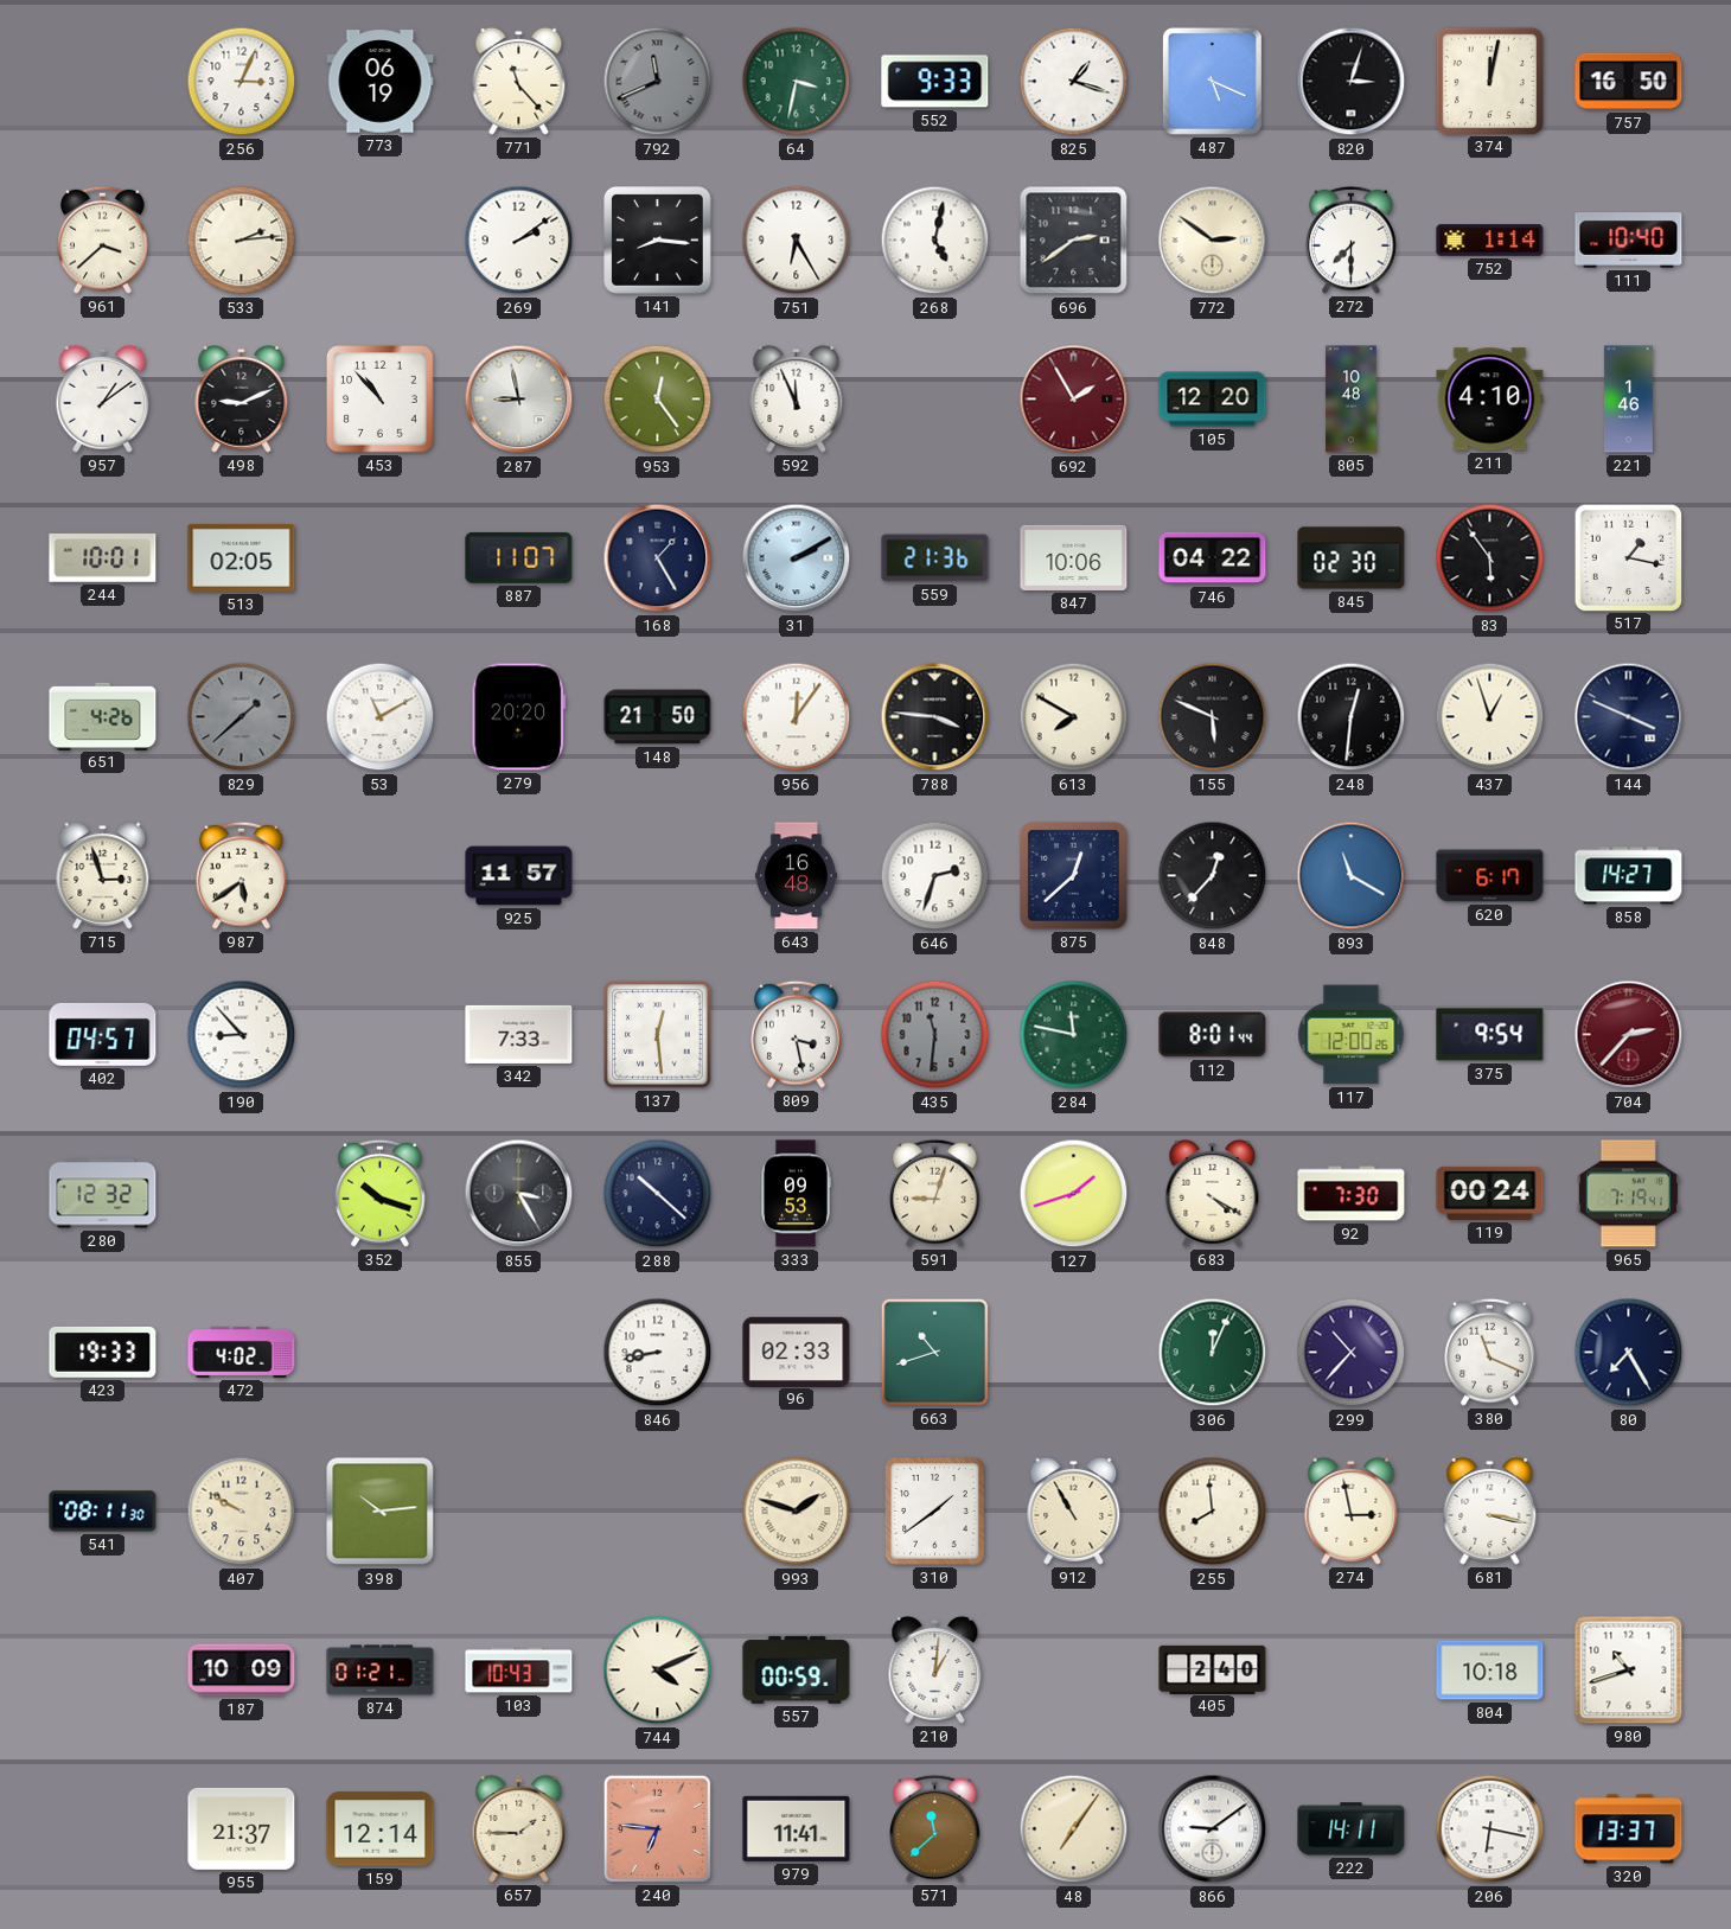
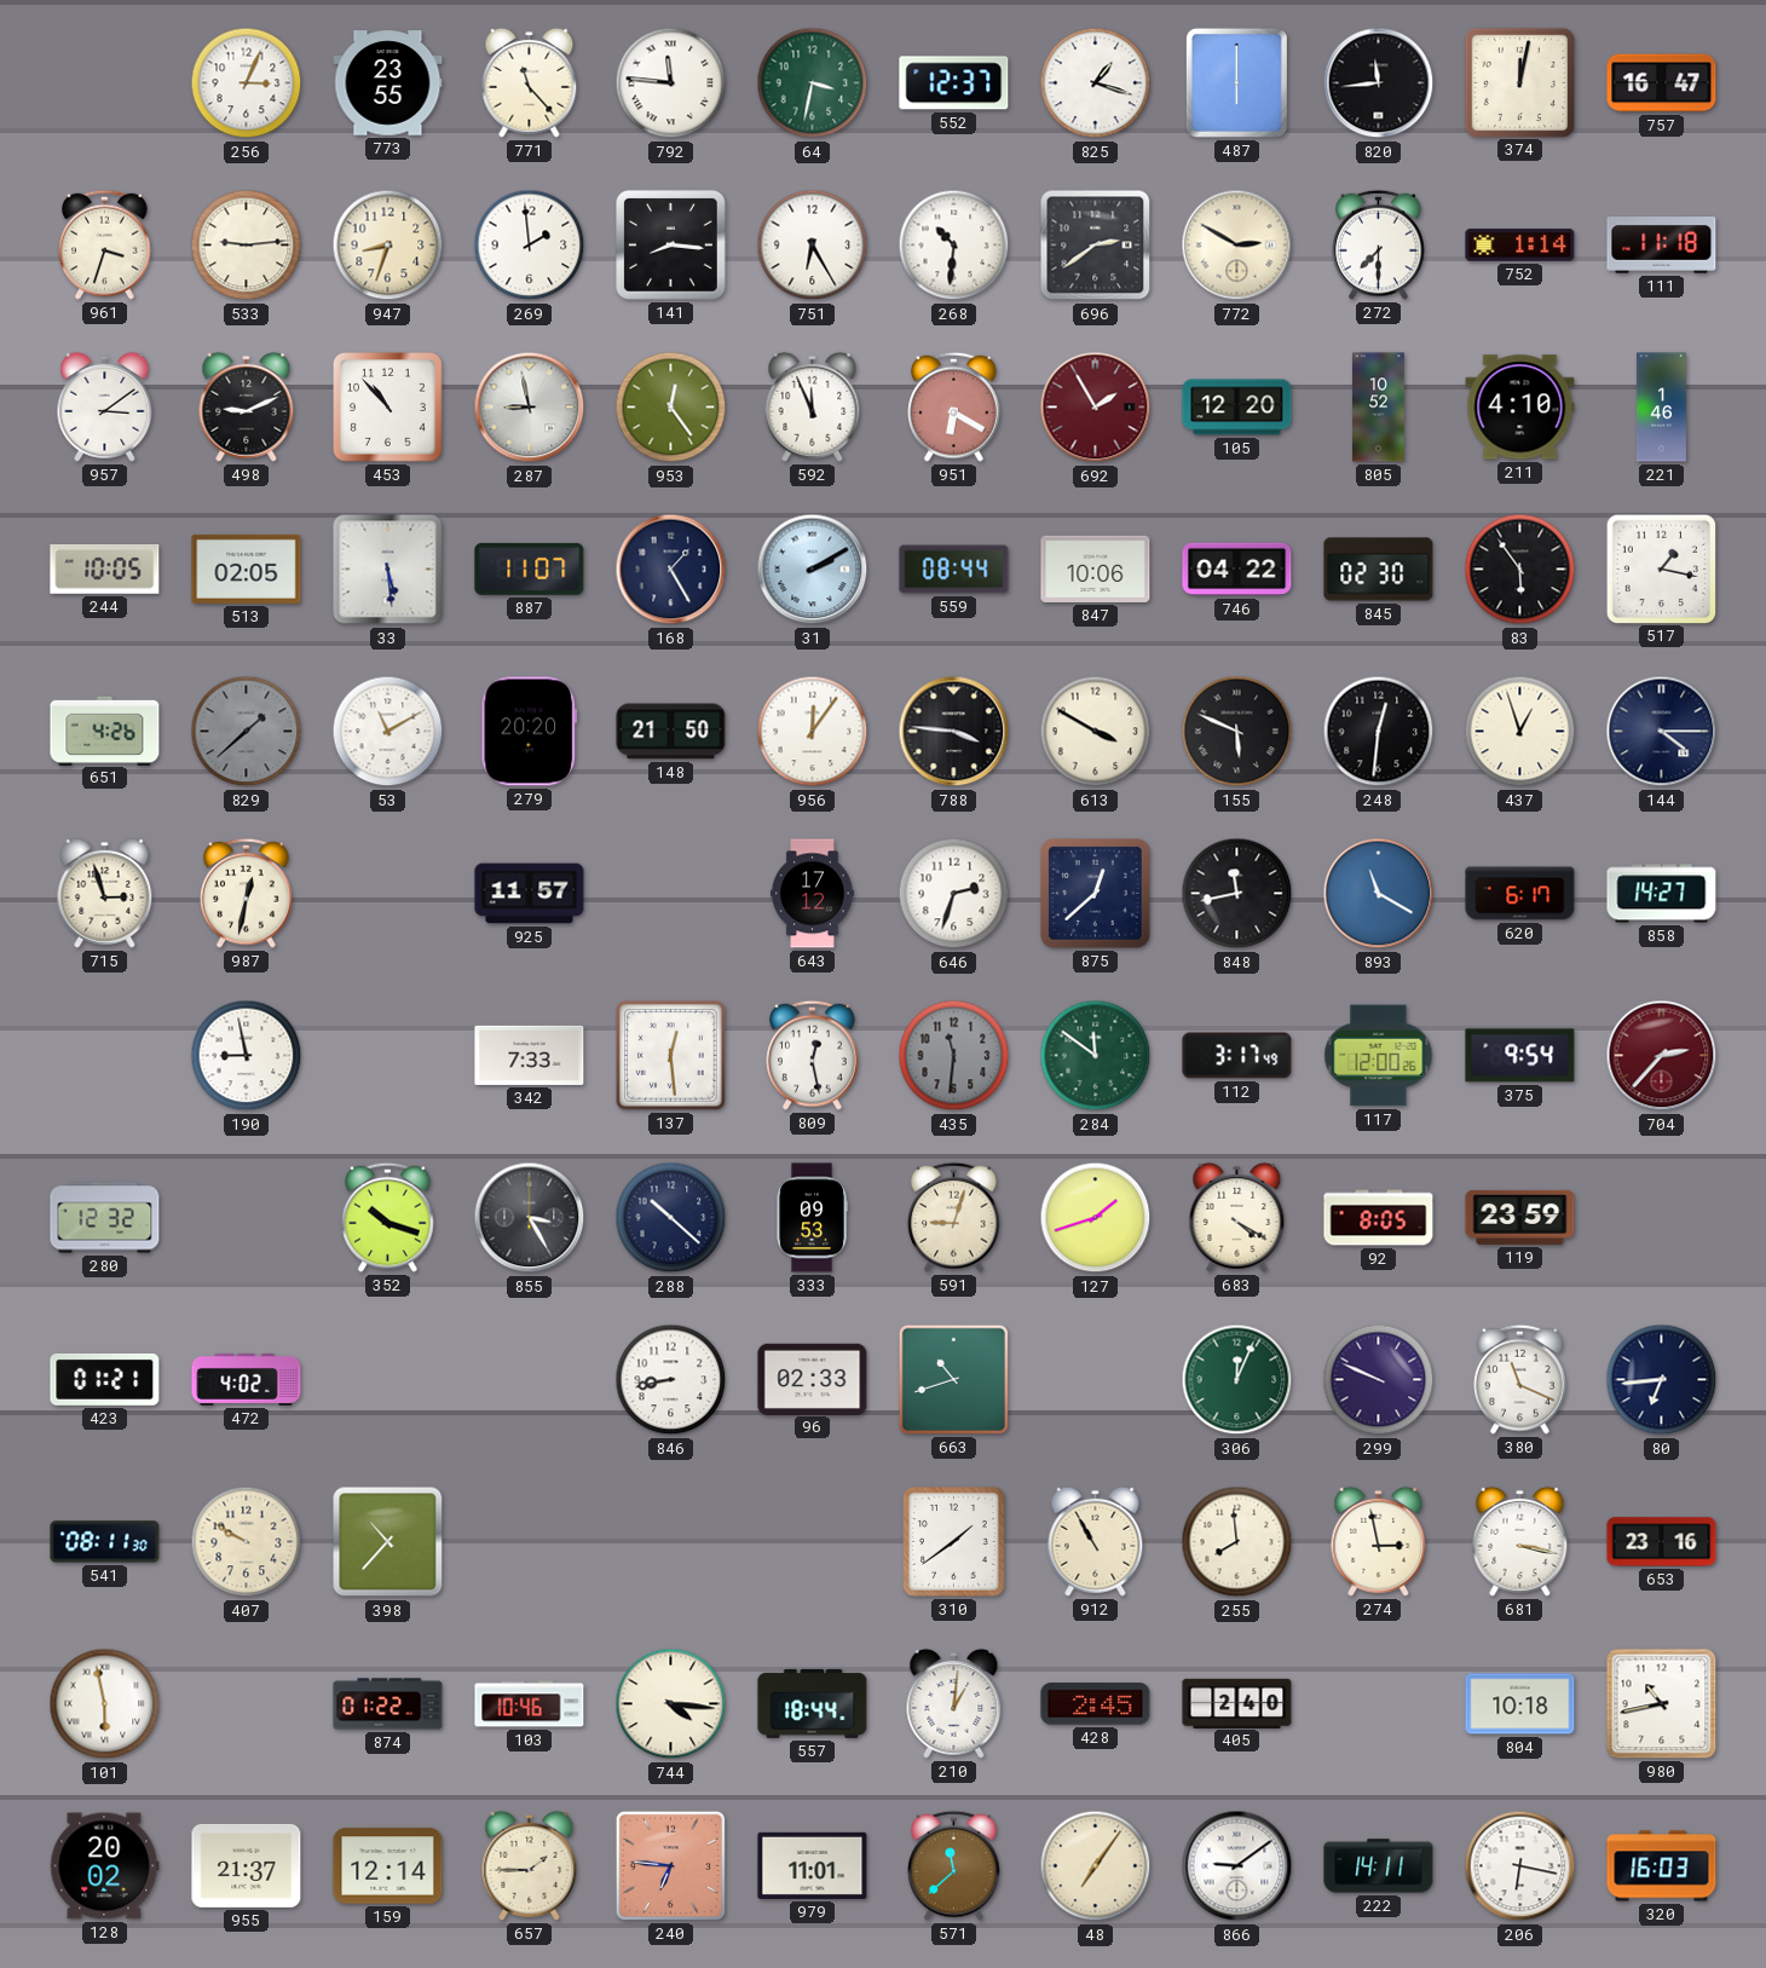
773: 06:19 -> 23:55
792: 11:41 -> 11:46
792 dial: grey -> white
552: 9:33 -> 12:37
487: 5:19 -> 6:00
820: 3:03 -> 11:44
757: 16:50 -> 16:47
961: 3:38 -> 3:33
533: 2:14 -> 9:14
947: none -> 8:33
269: 2:09 -> 1:59
268: 5:02 -> 10:31
772: 2:51 -> 2:50
111: 10:40 -> 11:18
957: 1:09 -> 3:09
951: none -> 6:20
805: 10:48 -> 10:52
244: 10:01 -> 10:05
33: none -> 5:29
559: 21:36 -> 08:44
613: 7:50 -> 3:50
144: 3:49 -> 4:15
987: 5:39 -> 12:32
643: 16:48 -> 17:12
848: 12:37 -> 11:43
402: 04:57 -> none
190: 8:53 -> 8:58
809: 3:28 -> 12:28
284: 11:47 -> 11:51
112: 8:01 -> 3:17
92: 7:30 -> 8:05
119: 00:24 -> 23:59
965: 7:19 -> none
423: 19:33 -> 01:21
299: 10:37 -> 9:49
80: 7:25 -> 6:44
398: 10:14 -> 10:37
993: 1:48 -> none
653: none -> 23:16
101: none -> 5:58
187: 10:09 -> none
874: 01:21 -> 01:22
103: 10:43 -> 10:46
744: 4:11 -> 4:16
557: 00:59 -> 18:44
428: none -> 2:45
980: 10:42 -> 10:43
128: none -> 20:02
979: 11:41 -> 11:01
320: 13:37 -> 16:03
